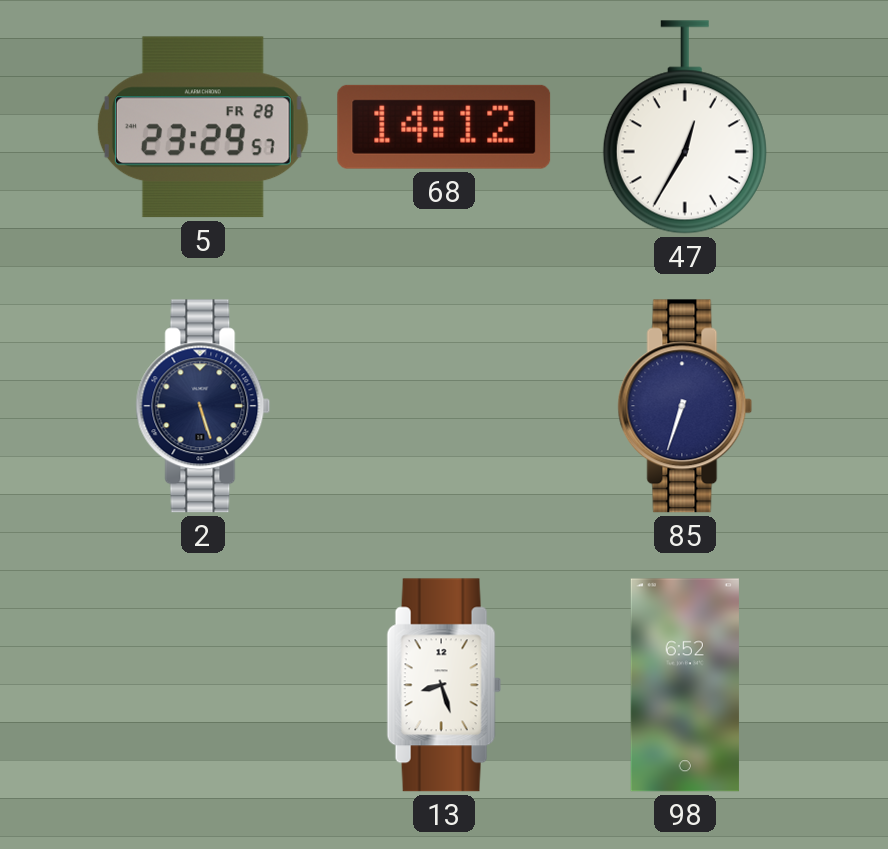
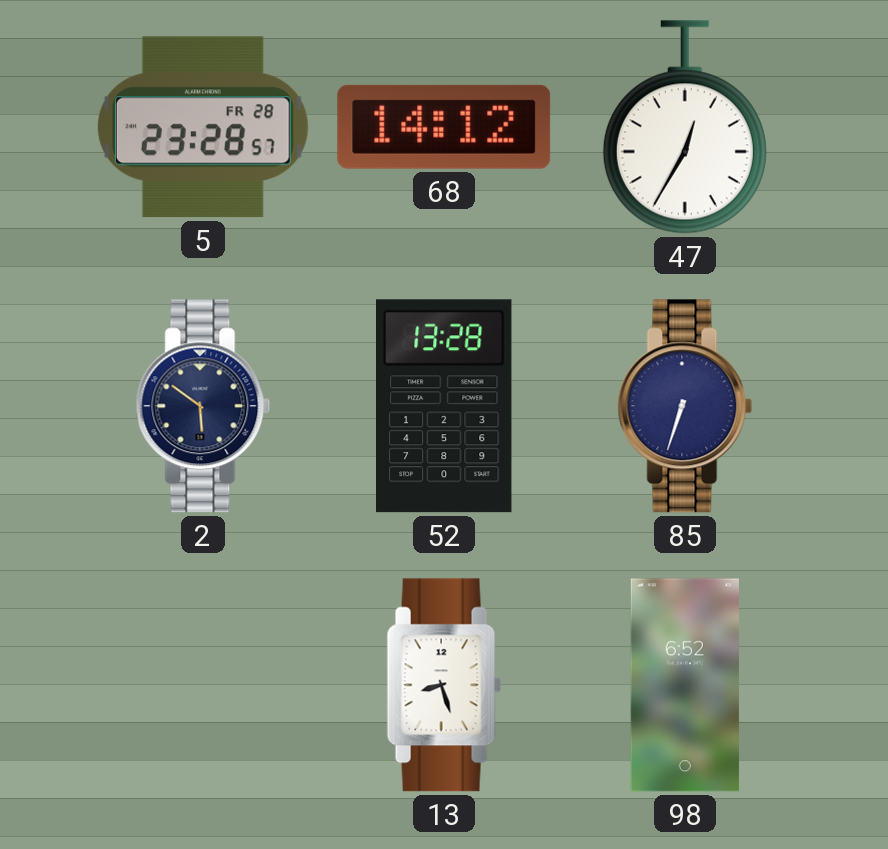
5: 23:29 -> 23:28
2: 5:27 -> 5:51
52: none -> 13:28
